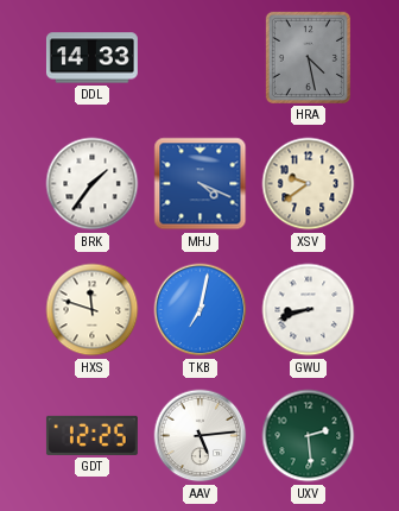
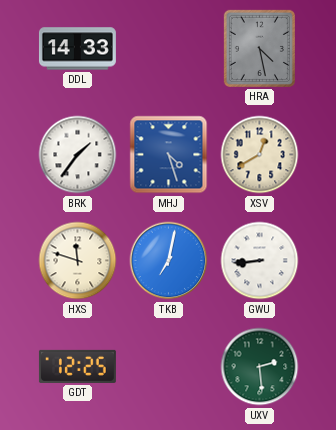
MHJ: 4:19 -> 4:27
XSV: 9:39 -> 12:40
GWU: 8:42 -> 8:44
AAV: 5:14 -> none
